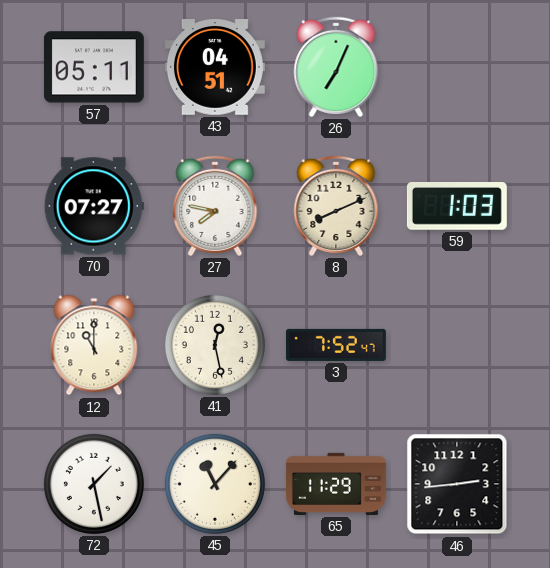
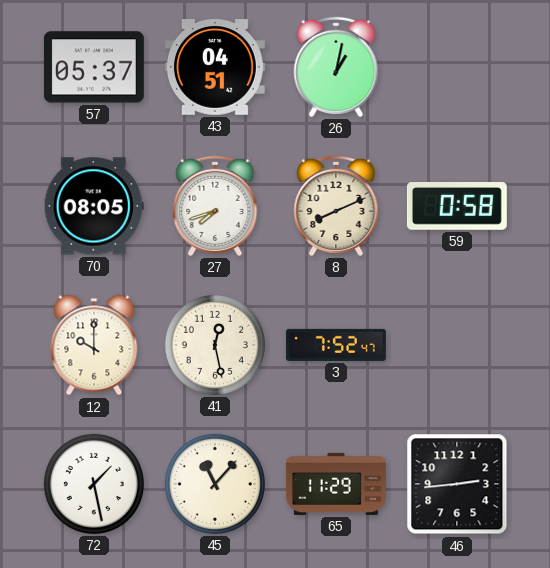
57: 05:11 -> 05:37
26: 7:04 -> 1:02
70: 07:27 -> 08:05
27: 7:47 -> 7:42
59: 1:03 -> 0:58
12: 11:00 -> 10:00
